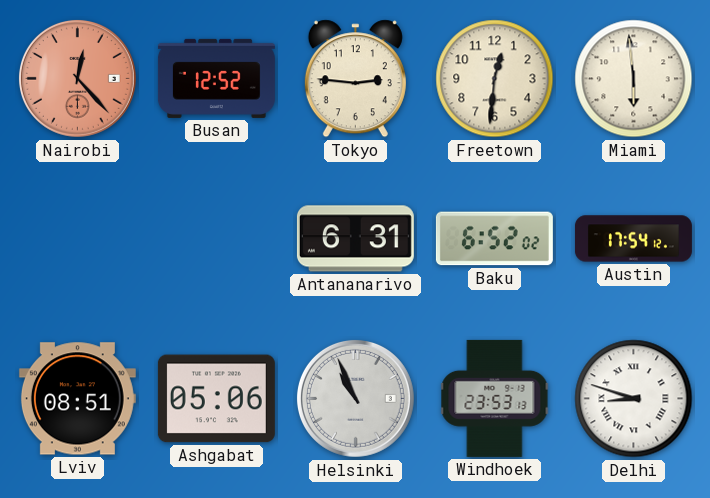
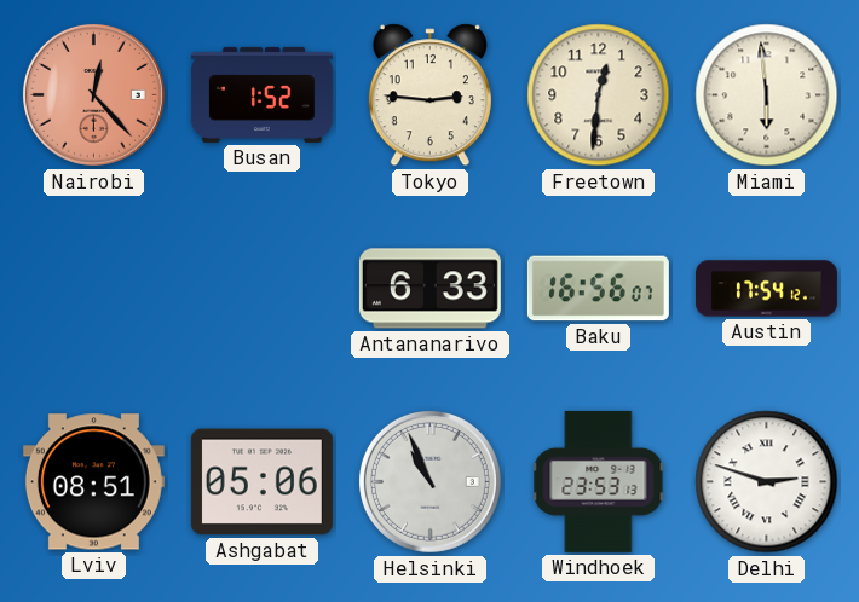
Busan: 12:52 -> 1:52
Antananarivo: 6:31 -> 6:33
Baku: 6:52 -> 16:56
Delhi: 8:48 -> 2:48
